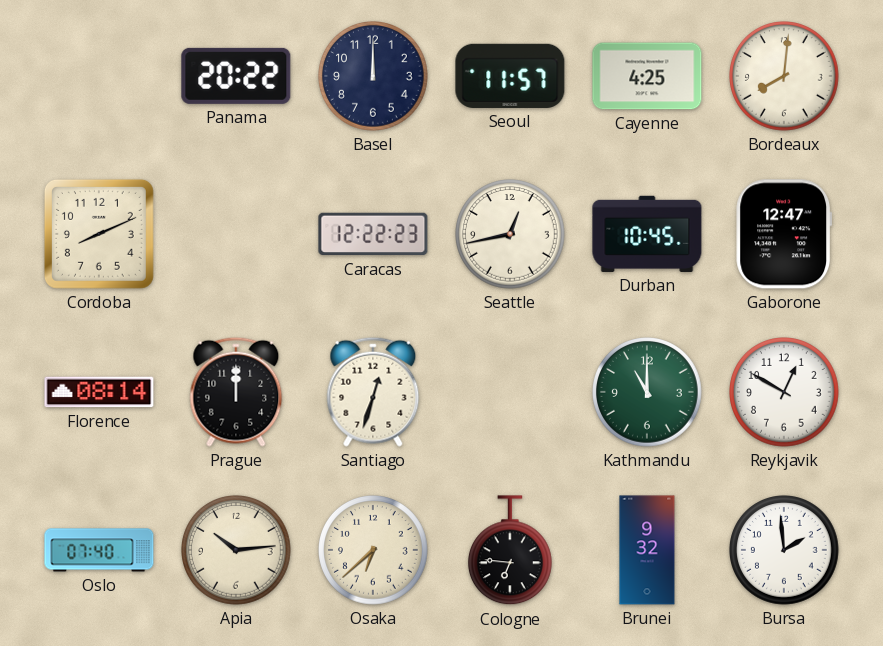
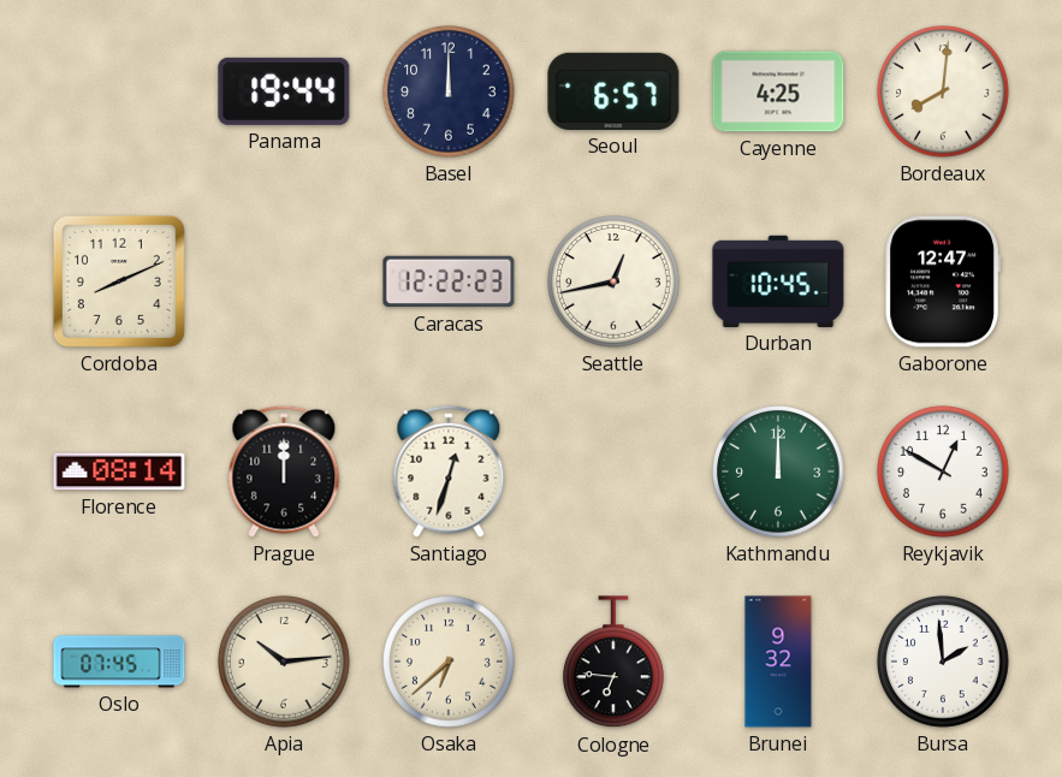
Panama: 20:22 -> 19:44
Seoul: 11:57 -> 6:57
Kathmandu: 11:00 -> 12:00
Oslo: 07:40 -> 07:45
